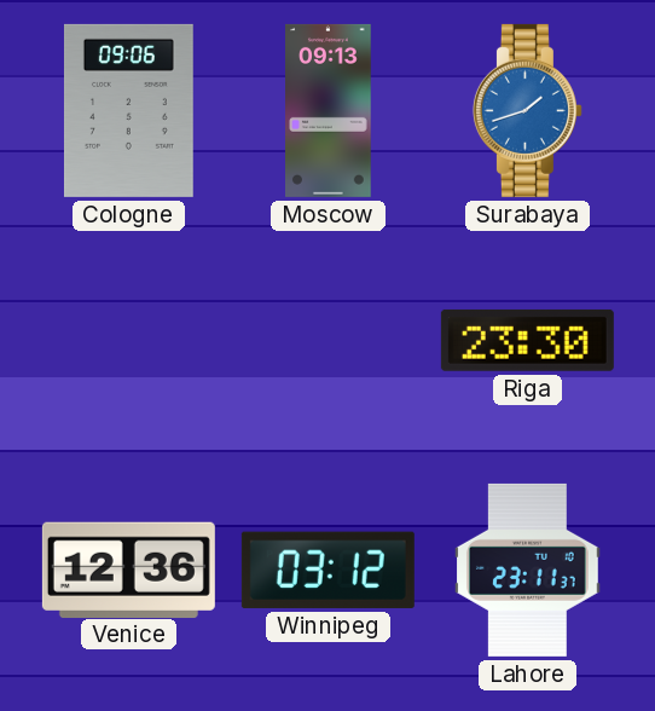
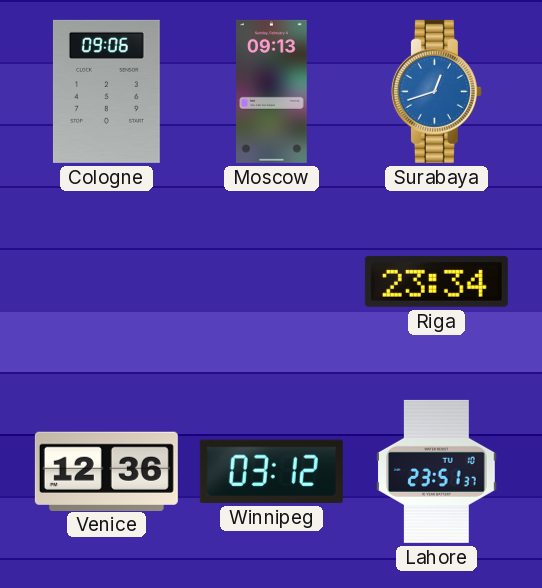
Surabaya: 1:42 -> 12:42
Riga: 23:30 -> 23:34
Lahore: 23:11 -> 23:51
